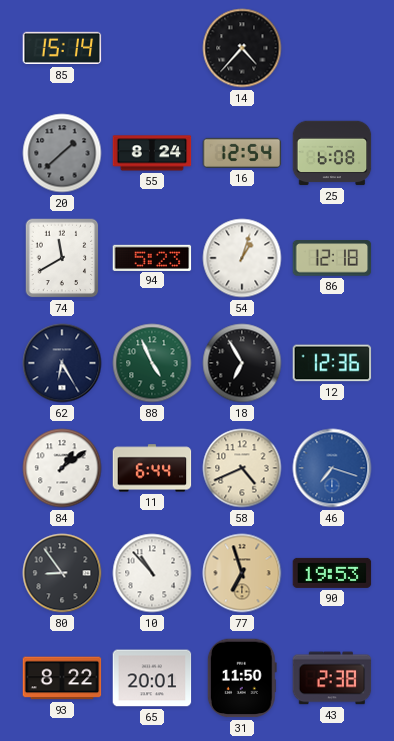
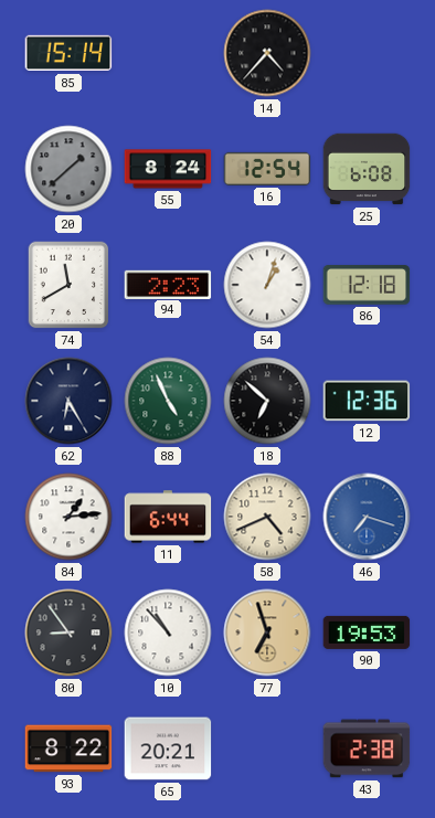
94: 5:23 -> 2:23
18: 6:55 -> 6:52
84: 1:09 -> 1:14
65: 20:01 -> 20:21
31: 11:50 -> none
